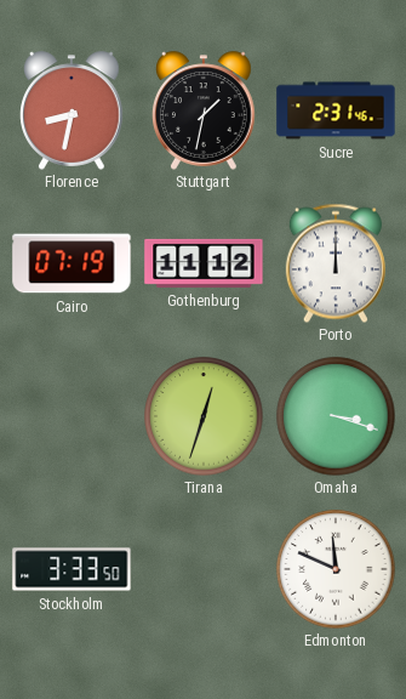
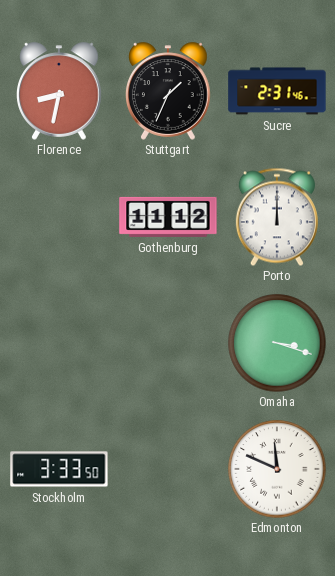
Stuttgart: 1:32 -> 1:34
Cairo: 07:19 -> none
Tirana: 12:33 -> none
